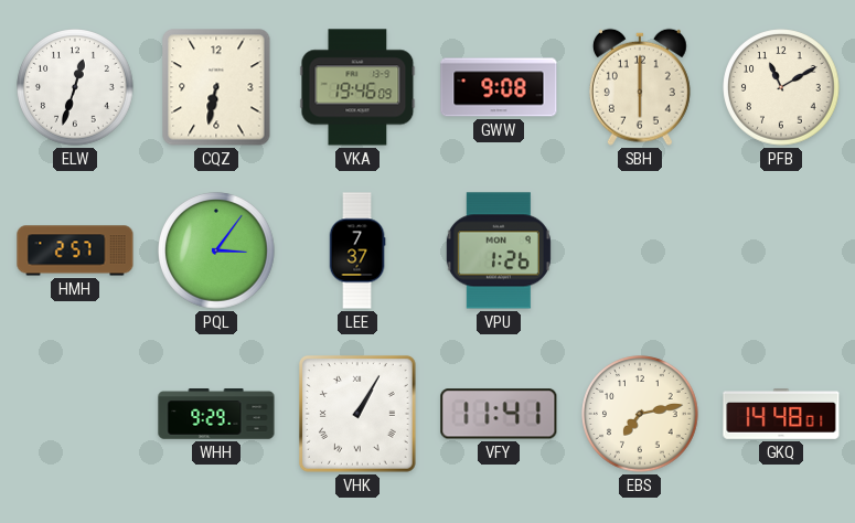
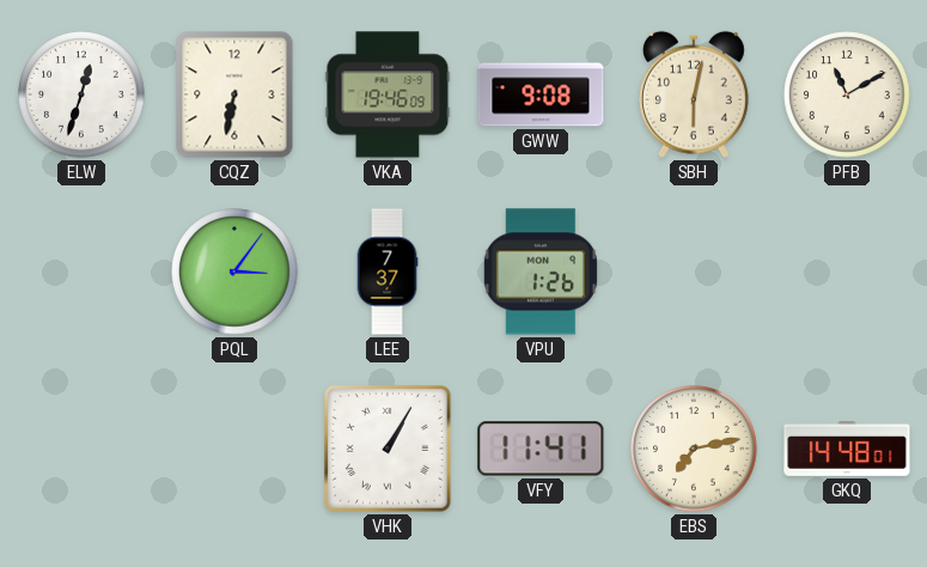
SBH: 6:00 -> 6:02
HMH: 2:57 -> none
WHH: 9:29 -> none
